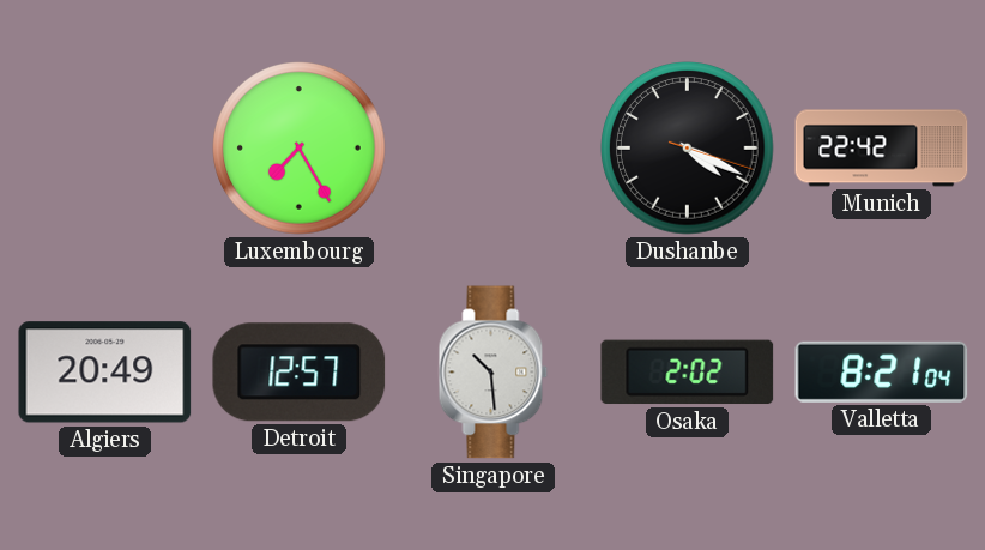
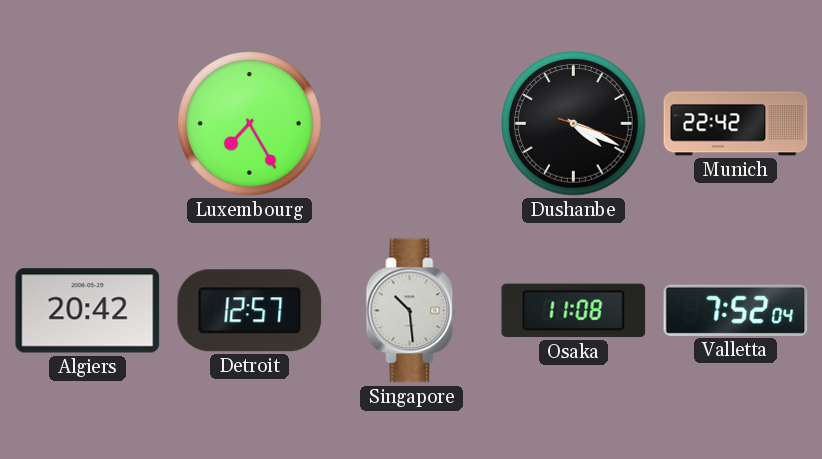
Algiers: 20:49 -> 20:42
Osaka: 2:02 -> 11:08
Valletta: 8:21 -> 7:52
